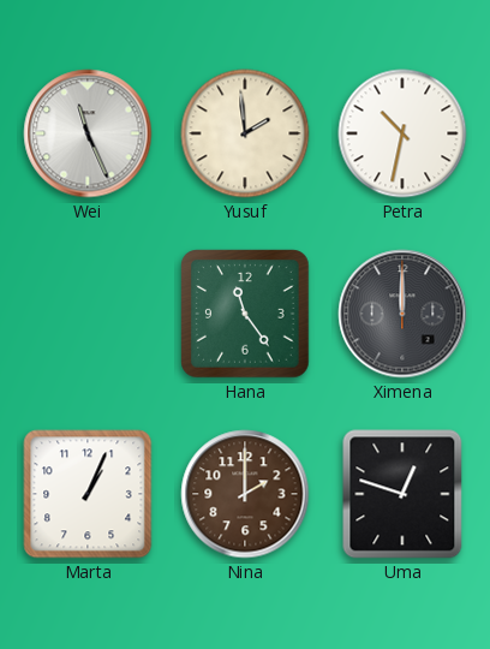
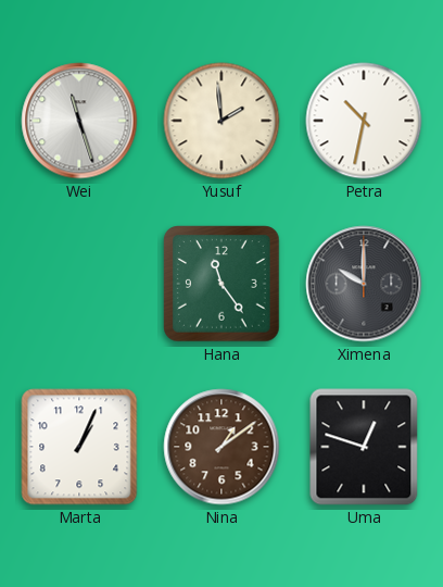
Wei: 11:26 -> 11:27
Ximena: 12:00 -> 10:00
Nina: 2:00 -> 1:09
